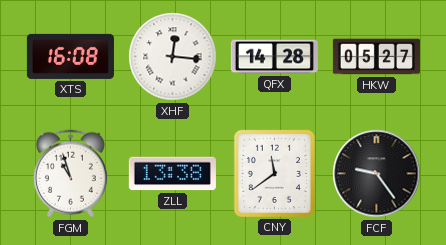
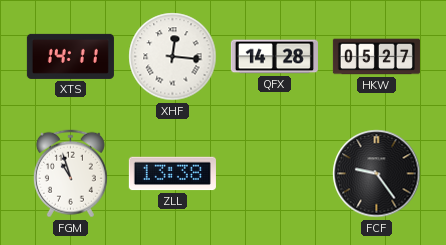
XTS: 16:08 -> 14:11
CNY: 11:39 -> none
